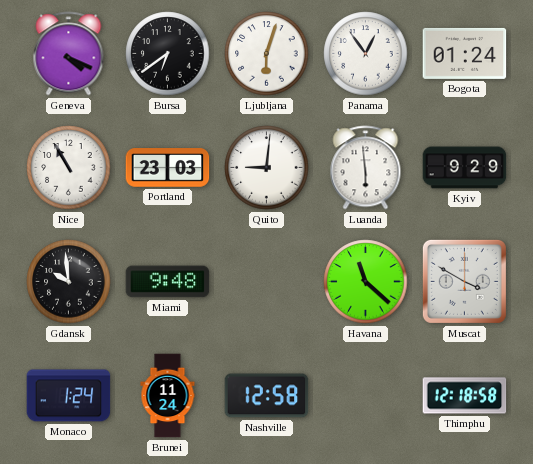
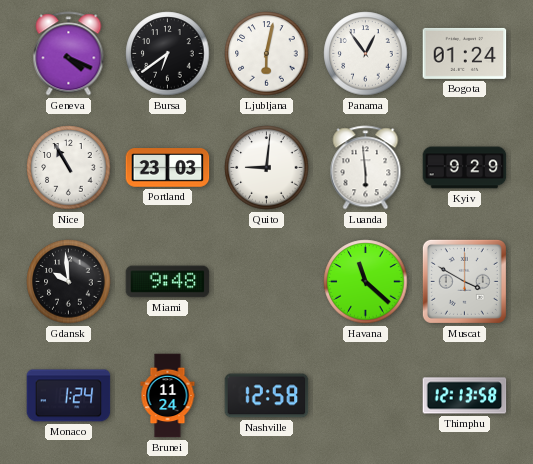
Ljubljana: 6:03 -> 6:02
Thimphu: 12:18 -> 12:13
